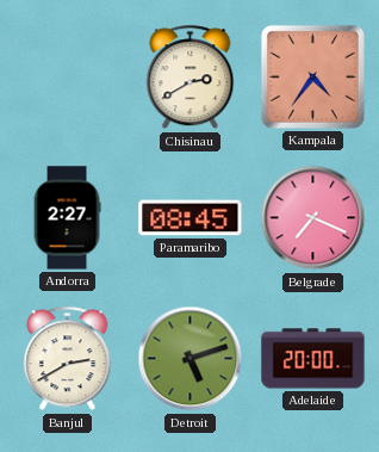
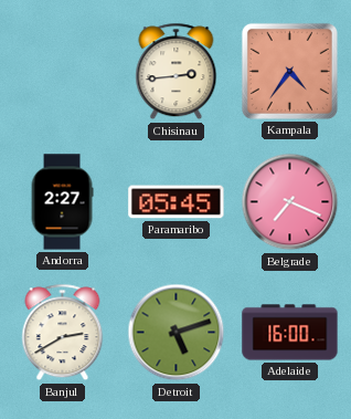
Chisinau: 2:40 -> 2:44
Paramaribo: 08:45 -> 05:45
Adelaide: 20:00 -> 16:00
